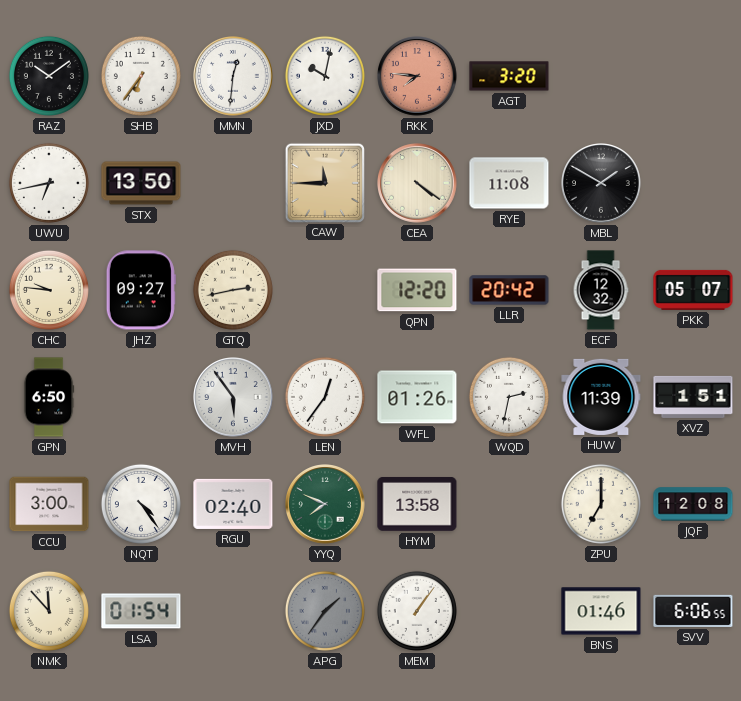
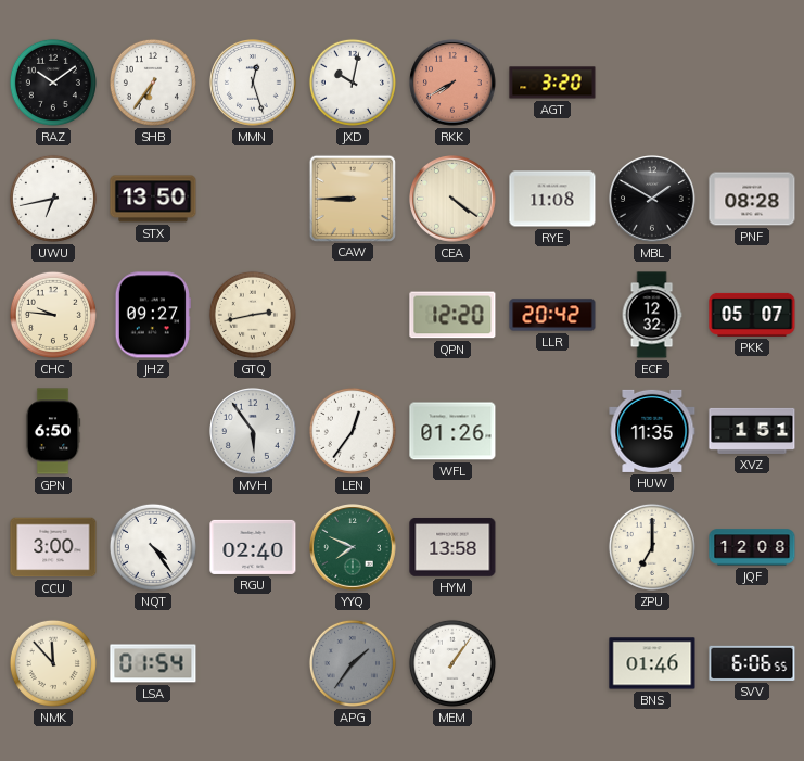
MMN: 12:31 -> 12:27
RKK: 7:46 -> 7:40
CAW: 11:45 -> 8:45
PNF: none -> 08:28
WQD: 2:32 -> none
HUW: 11:39 -> 11:35
